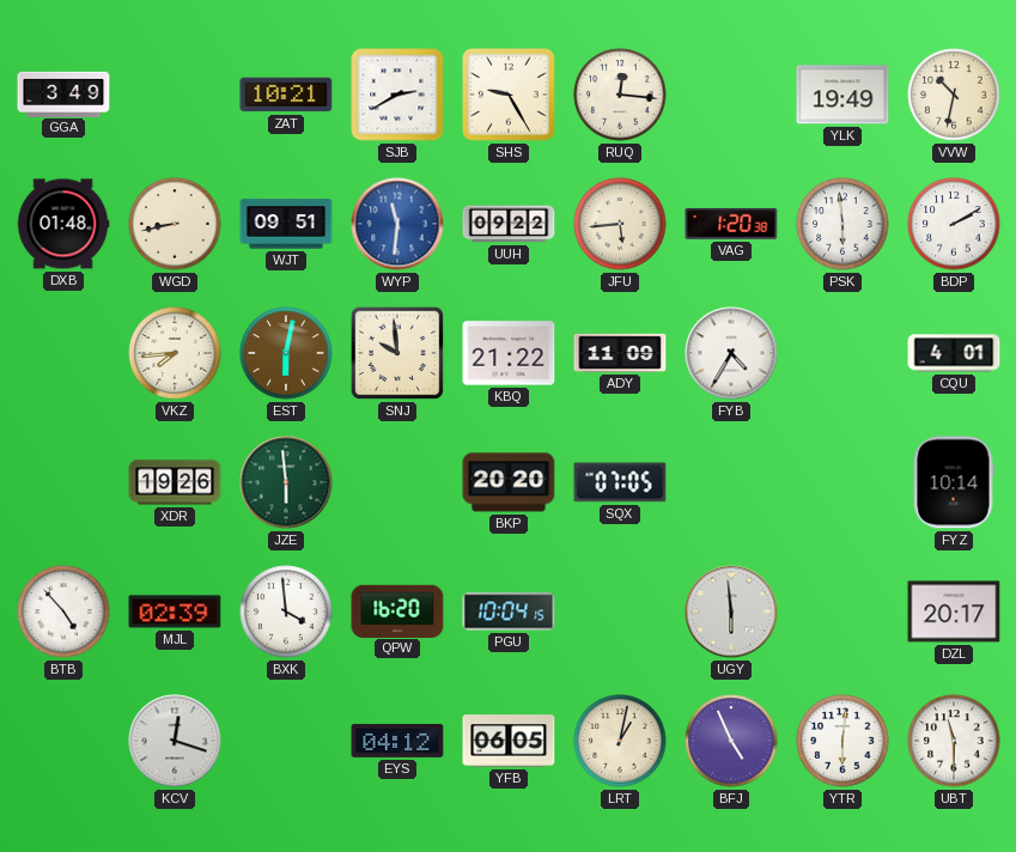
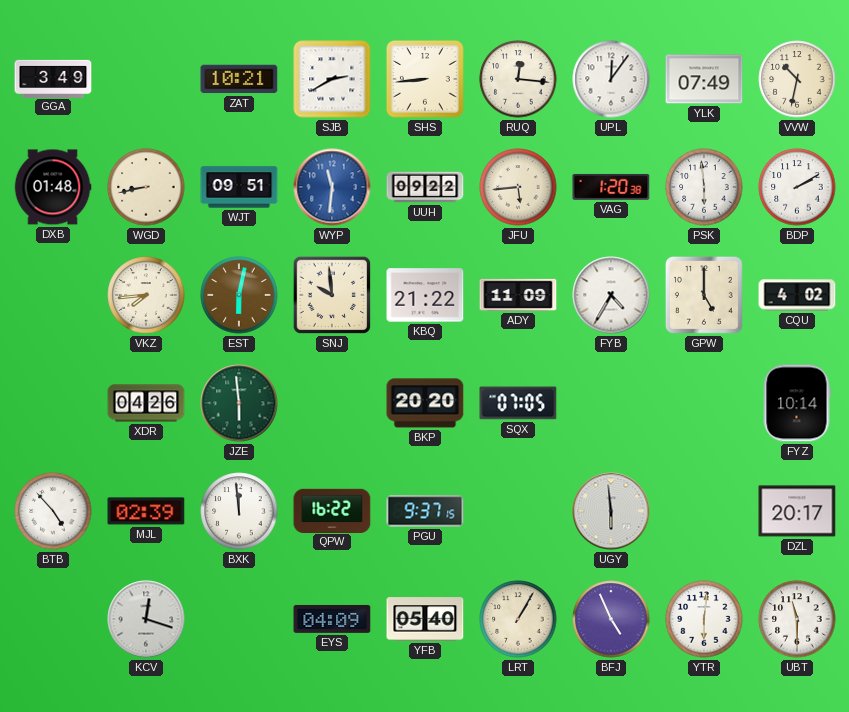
SHS: 9:25 -> 8:44
UPL: none -> 12:06
YLK: 19:49 -> 07:49
GPW: none -> 5:00
CQU: 4:01 -> 4:02
XDR: 19:26 -> 04:26
BXK: 3:59 -> 11:59
QPW: 16:20 -> 16:22
PGU: 10:04 -> 9:37
EYS: 04:12 -> 04:09
YFB: 06:05 -> 05:40
LRT: 1:02 -> 1:05
